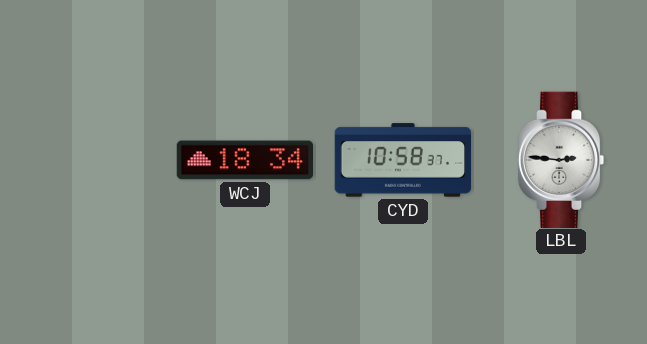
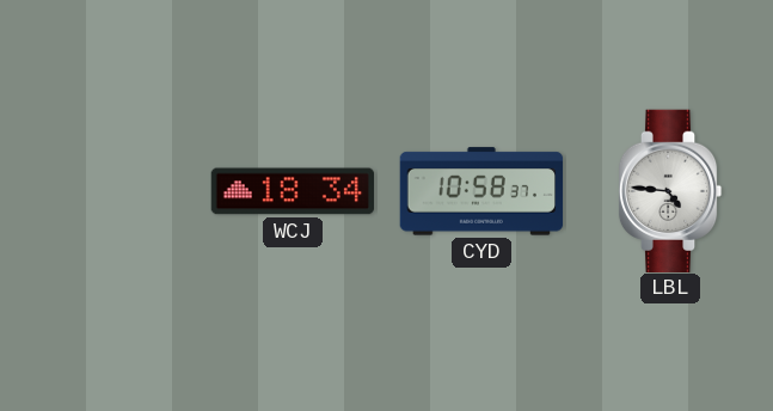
LBL: 2:46 -> 4:46
